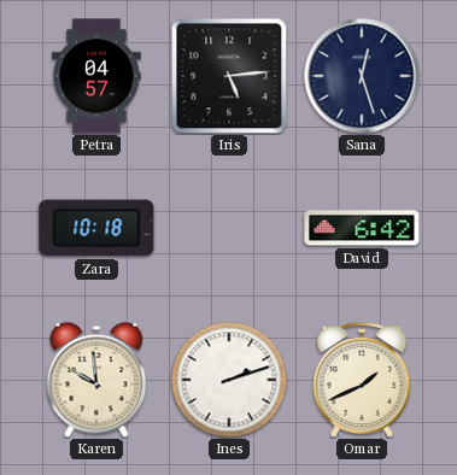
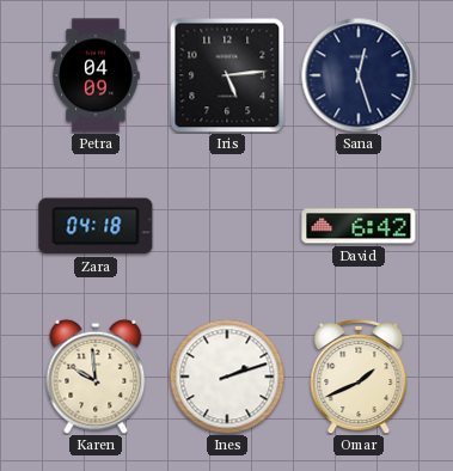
Petra: 04:57 -> 04:09
Zara: 10:18 -> 04:18
